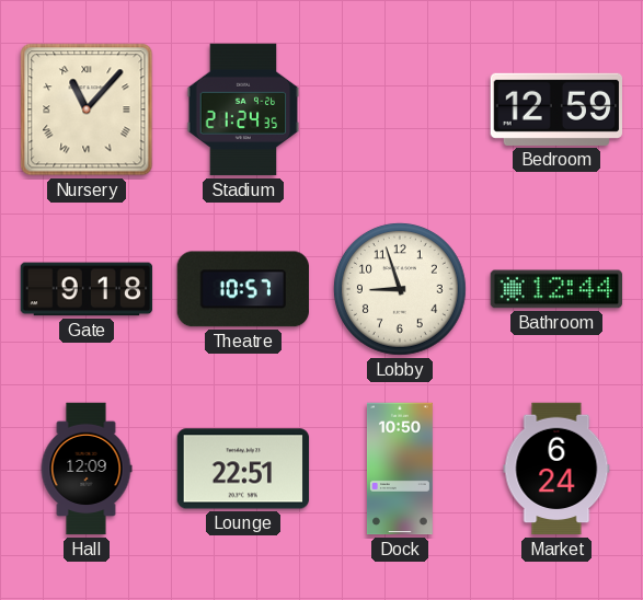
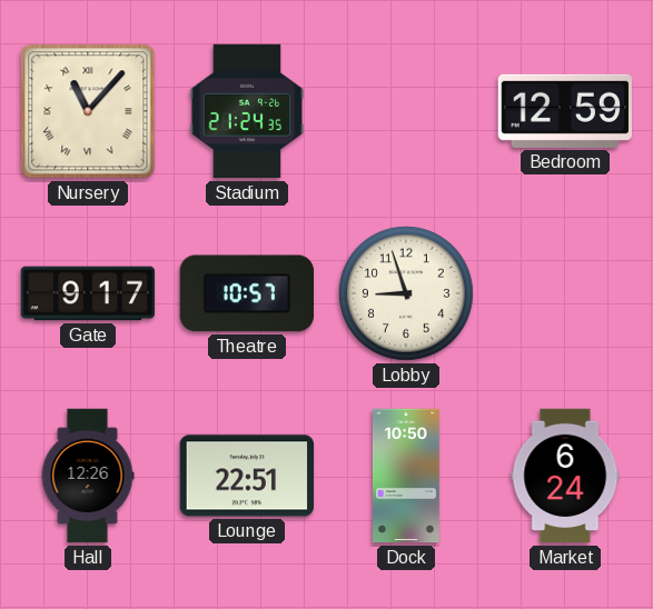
Gate: 9:18 -> 9:17
Bathroom: 12:44 -> none
Hall: 12:09 -> 12:26
